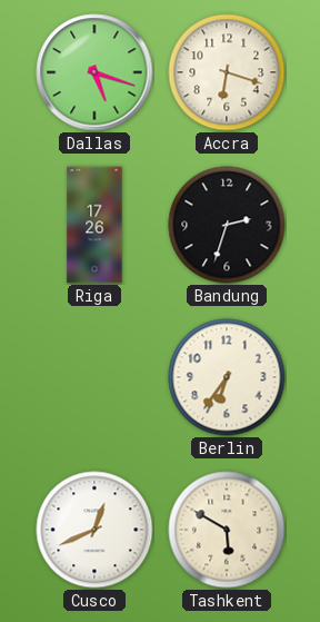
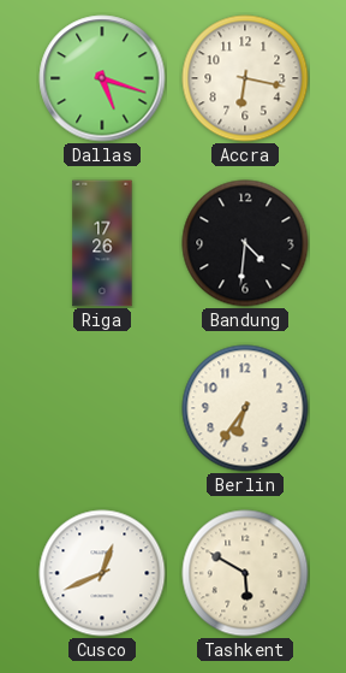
Accra: 6:18 -> 6:17
Bandung: 2:33 -> 4:31
